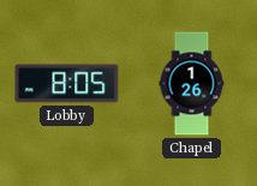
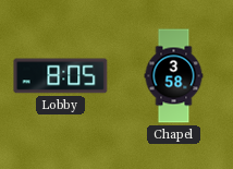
Chapel: 1:26 -> 3:58
